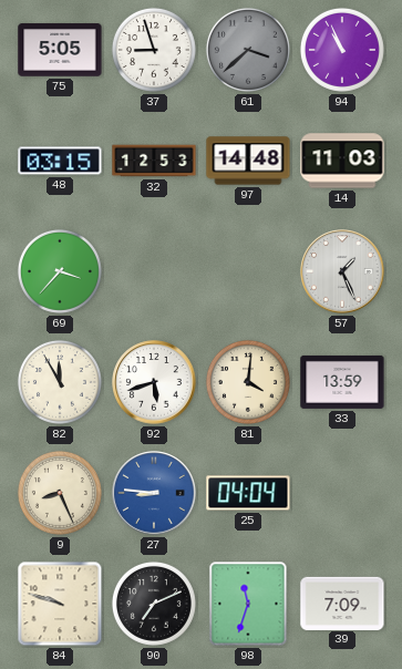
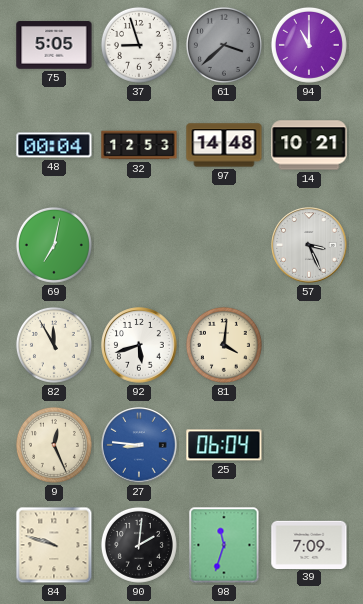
94: 10:56 -> 11:00
48: 03:15 -> 00:04
14: 11:03 -> 10:21
69: 3:37 -> 7:02
57: 1:26 -> 3:26
33: 13:59 -> none
9: 8:26 -> 12:26
25: 04:04 -> 06:04
90: 7:11 -> 2:01
